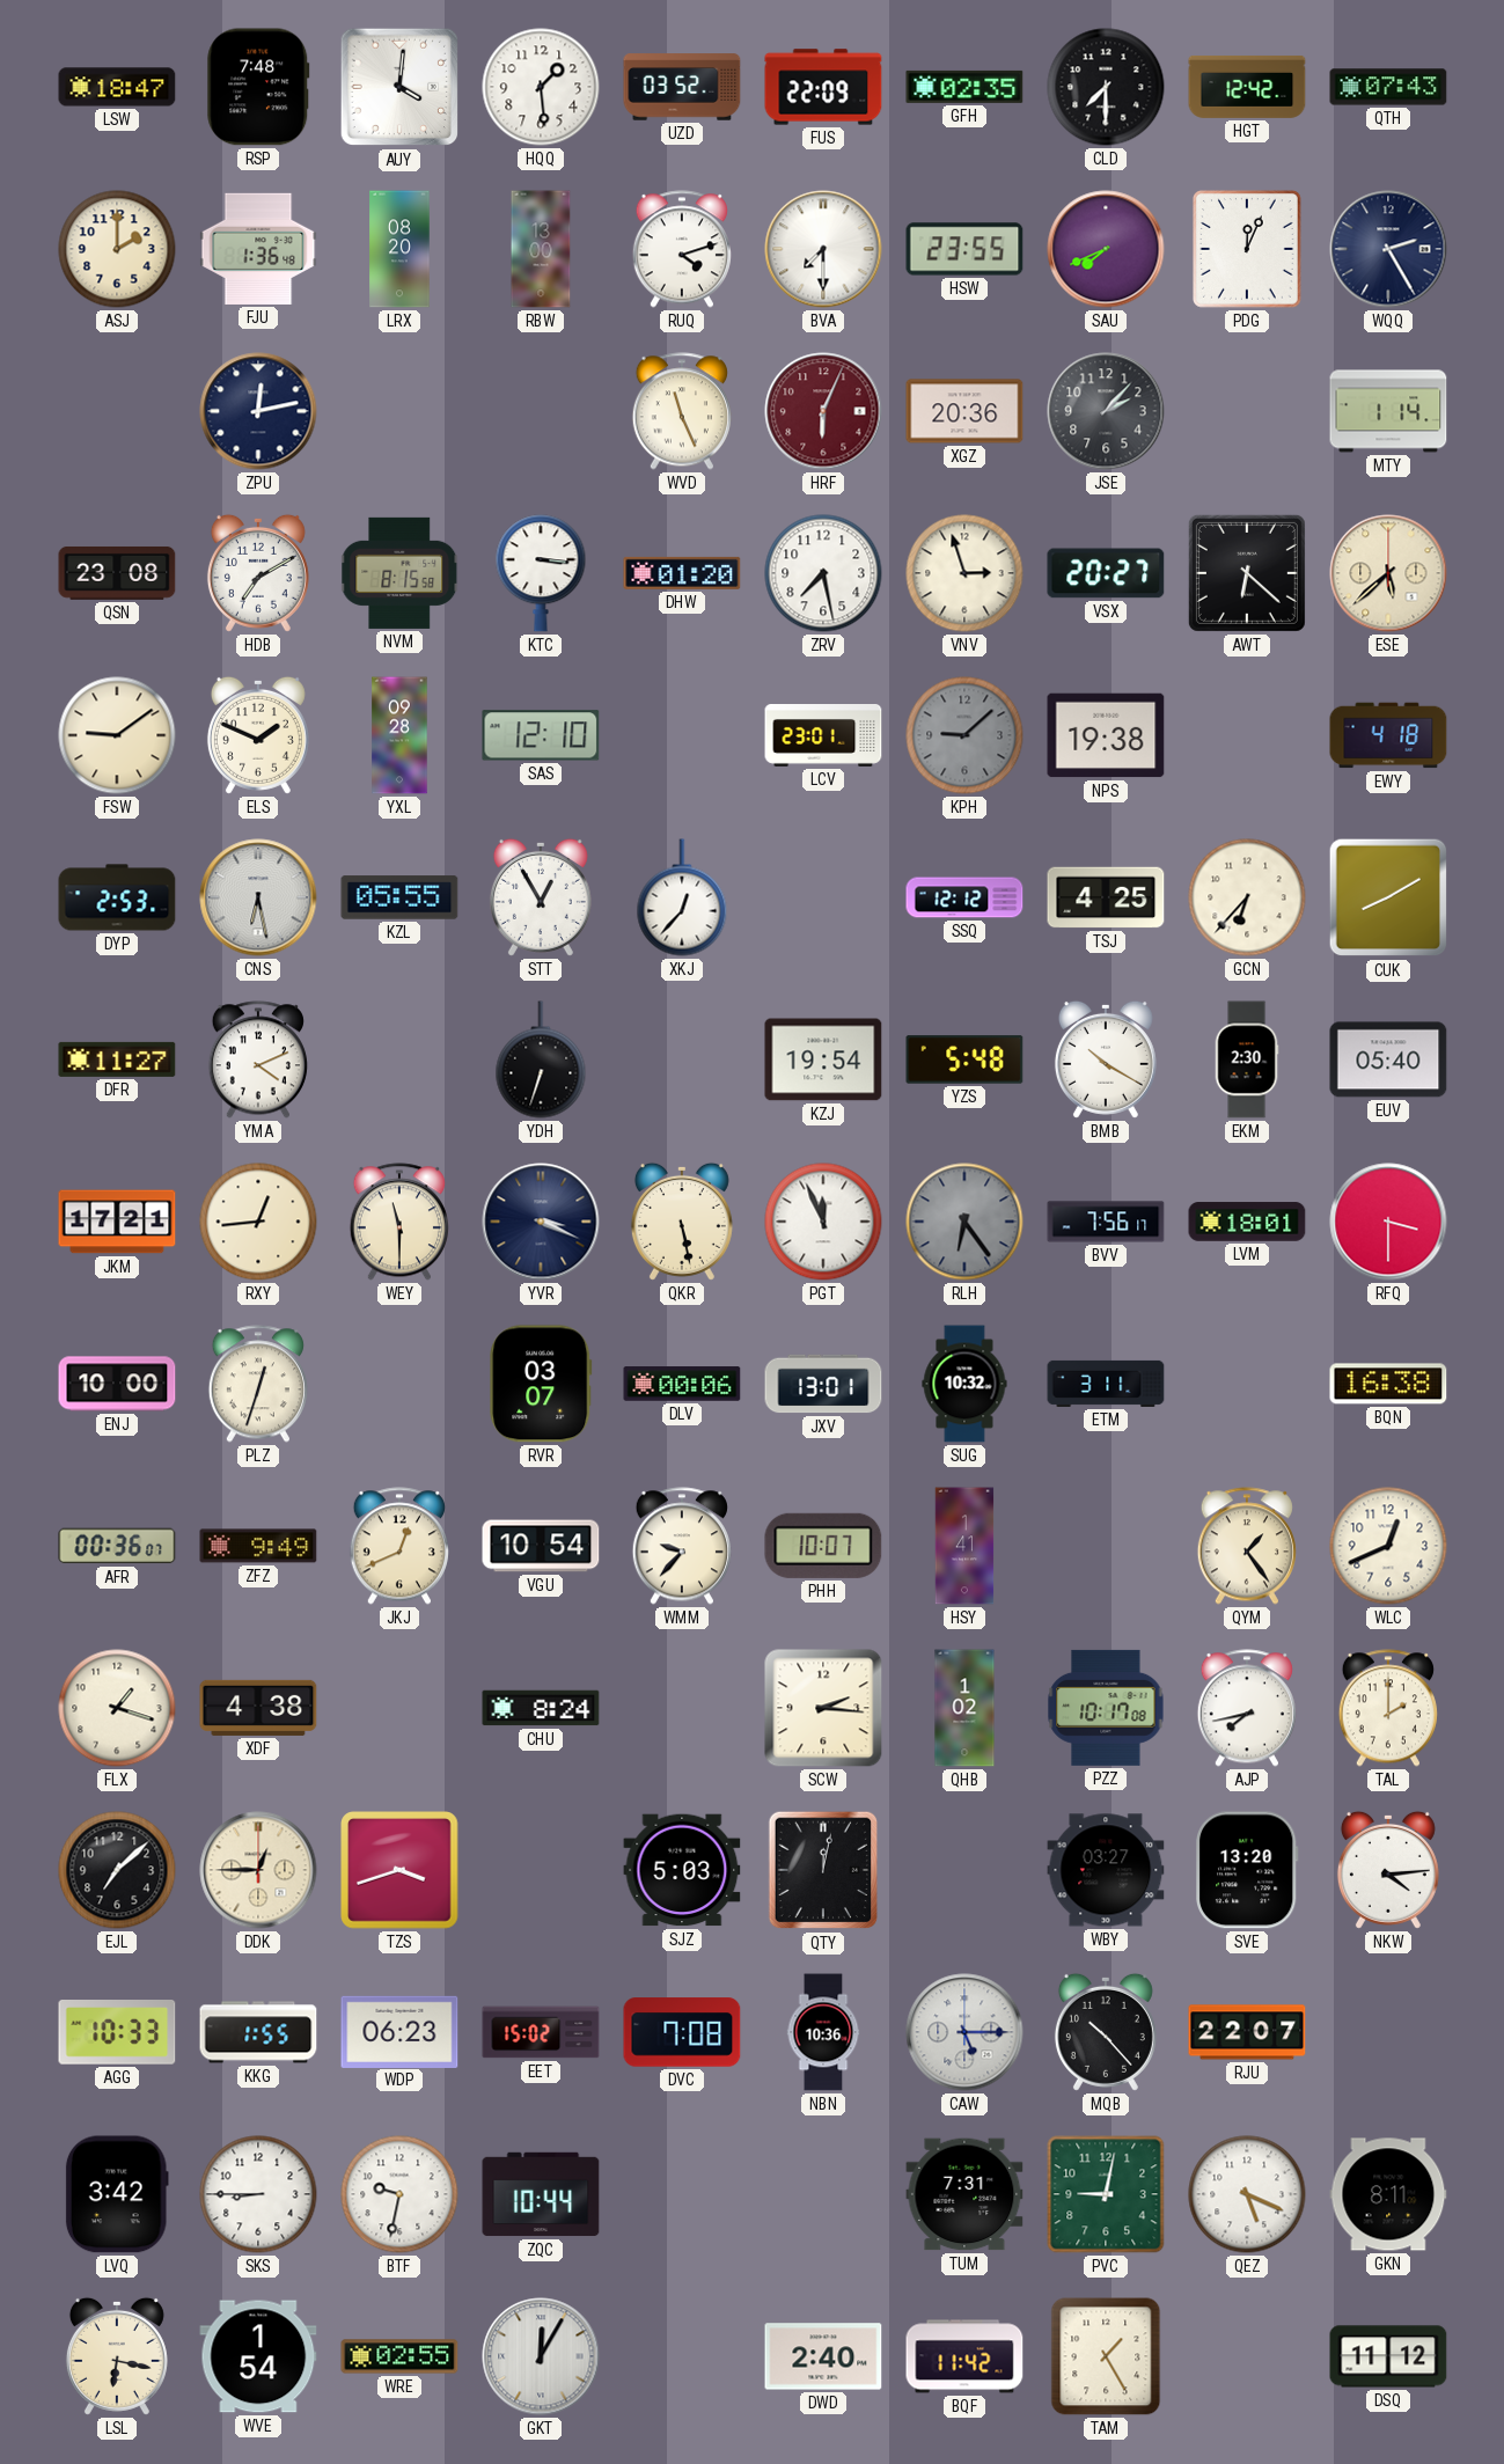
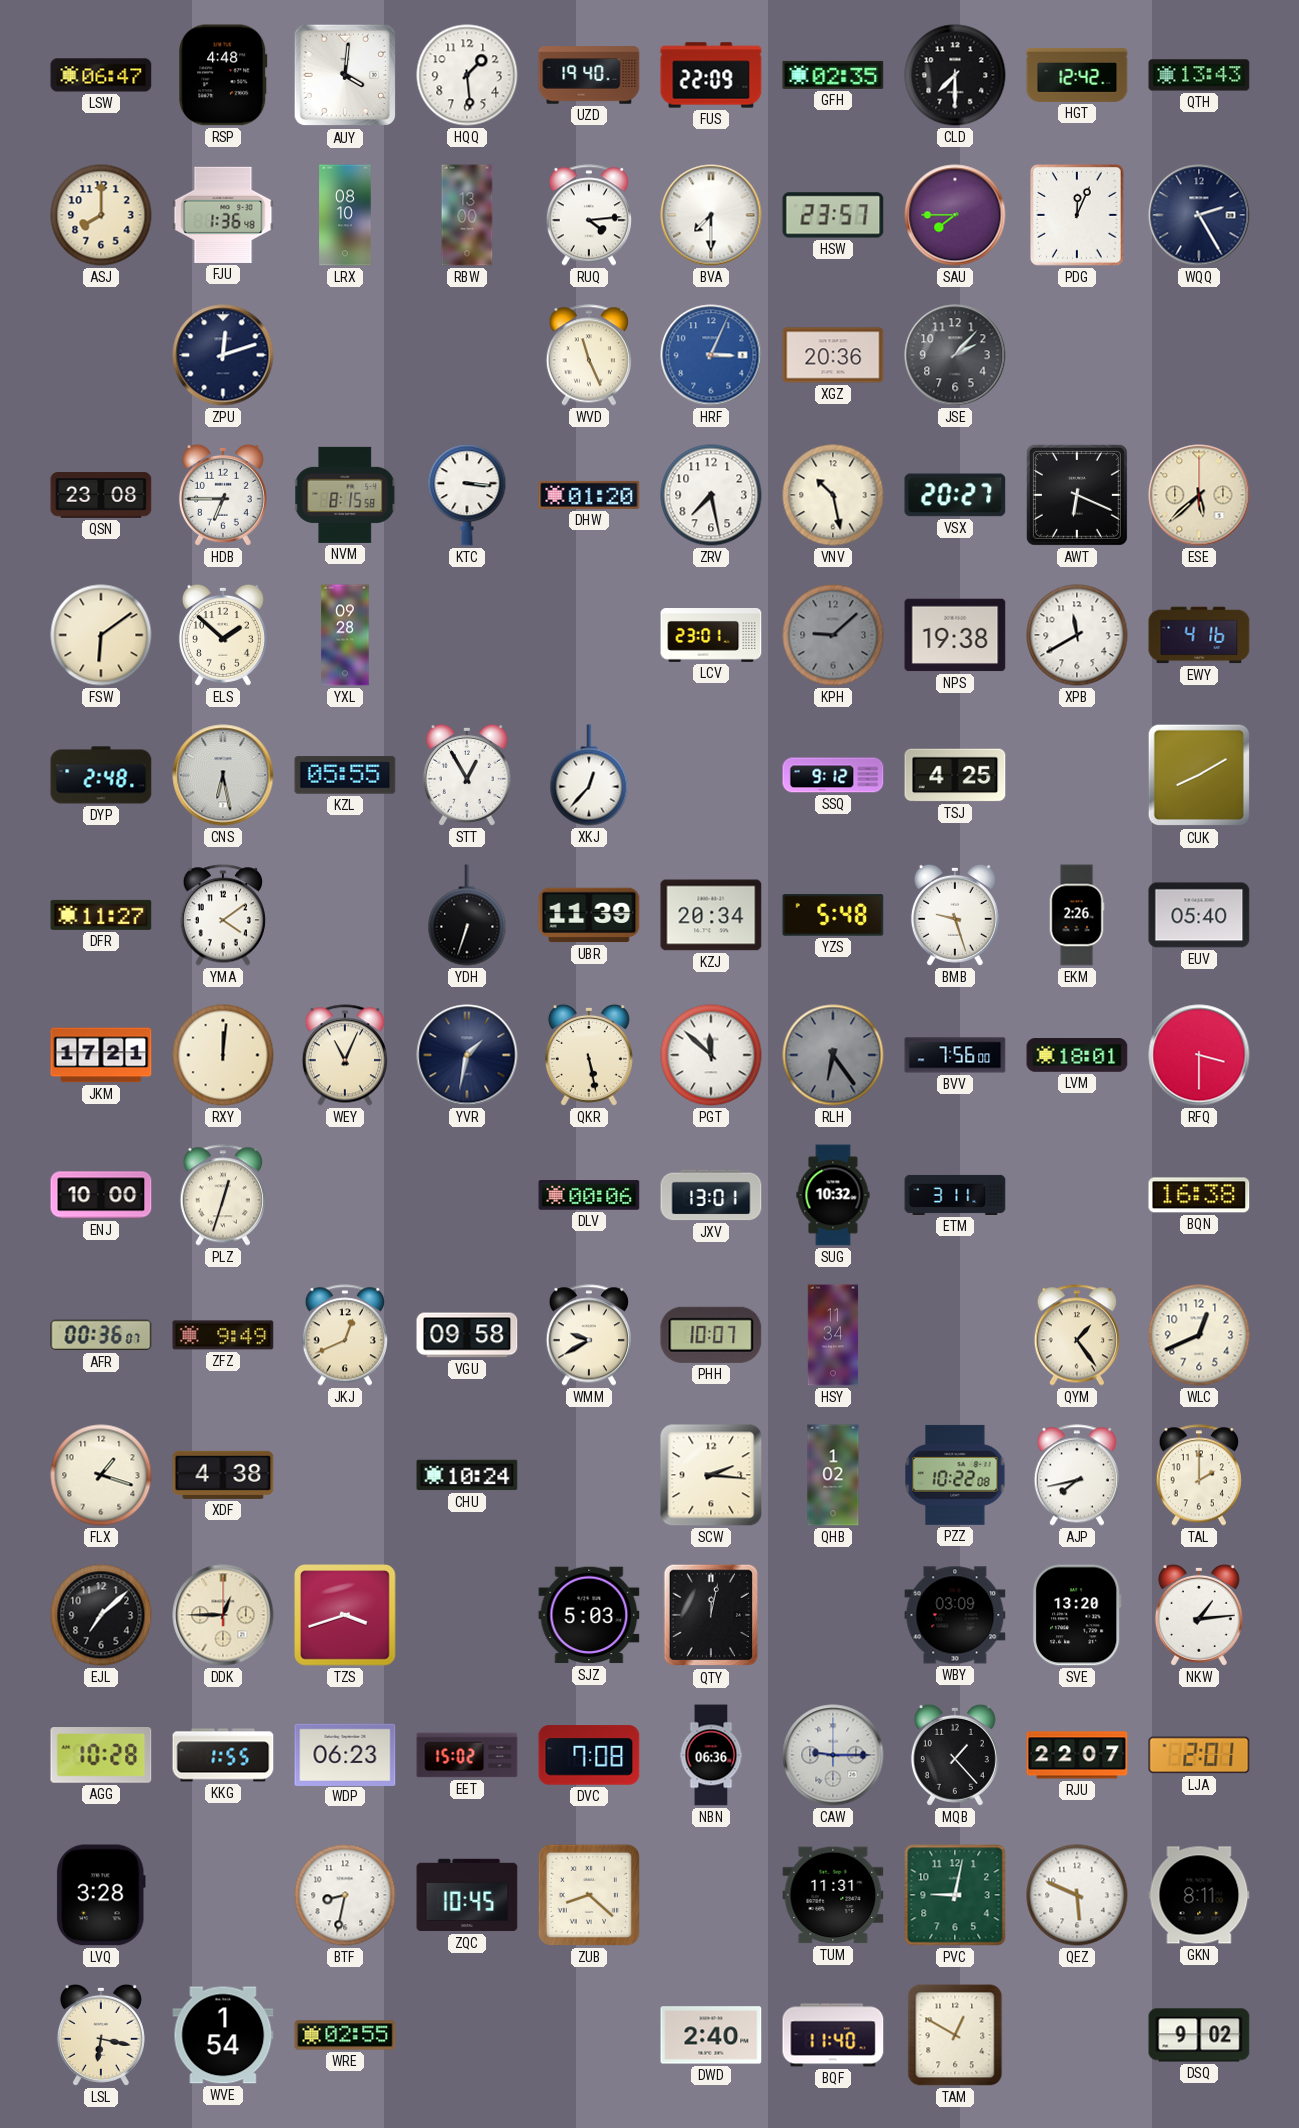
LSW: 18:47 -> 06:47
RSP: 7:48 -> 4:48
UZD: 03:52 -> 19:40
QTH: 07:43 -> 13:43
ASJ: 2:00 -> 8:00
LRX: 08:20 -> 08:10
RUQ: 4:12 -> 4:14
HSW: 23:55 -> 23:57
SAU: 7:41 -> 7:45
ZPU: 12:13 -> 12:12
HRF: 6:04 -> 3:04
HRF dial: burgundy -> blue
MTY: 1:14 -> none
HDB: 7:10 -> 6:45
VNV: 2:57 -> 10:28
AWT: 6:22 -> 6:19
FSW: 9:09 -> 6:09
ELS: 1:49 -> 1:52
SAS: 12:10 -> none
XPB: none -> 11:40
EWY: 4:18 -> 4:16
DYP: 2:53 -> 2:48
SSQ: 12:12 -> 9:12
GCN: 6:37 -> none
YMA: 4:11 -> 4:09
UBR: none -> 11:39
KZJ: 19:54 -> 20:34
BMB: 10:20 -> 9:27
EKM: 2:30 -> 2:26
RXY: 12:44 -> 12:01
WEY: 11:30 -> 11:04
YVR: 3:19 -> 1:32
PGT: 11:56 -> 11:52
BVV: 7:56:17 -> 7:56:00
RVR: 03:07 -> none
VGU: 10:54 -> 09:58
WMM: 9:37 -> 9:40
HSY: 1:41 -> 11:34
CHU: 8:24 -> 10:24
PZZ: 10:17 -> 10:22
WBY: 03:27 -> 03:09
NKW: 4:14 -> 1:14
AGG: 10:33 -> 10:28
NBN: 10:36 -> 06:36
CAW: 5:15 -> 9:15
MQB: 10:23 -> 1:23
LJA: none -> 2:01
LVQ: 3:42 -> 3:28
SKS: 8:45 -> none
BTF: 9:32 -> 8:32
ZQC: 10:44 -> 10:45
ZUB: none -> 8:22
TUM: 7:31 -> 11:31
QEZ: 5:19 -> 5:49
GKT: 12:05 -> none
BQF: 11:42 -> 11:40
TAM: 1:25 -> 12:50
DSQ: 11:12 -> 9:02
